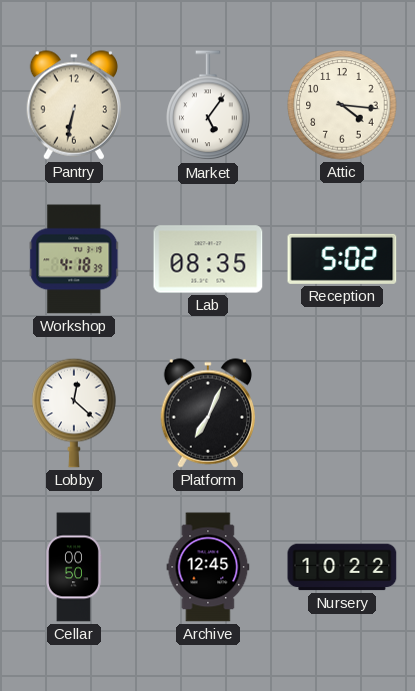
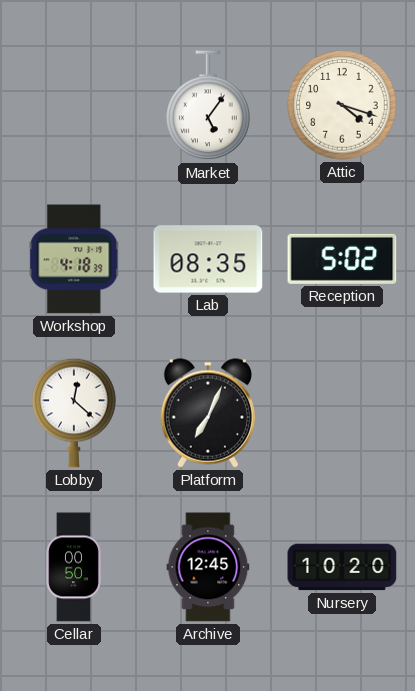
Pantry: 6:32 -> none
Attic: 4:16 -> 4:18
Nursery: 10:22 -> 10:20
